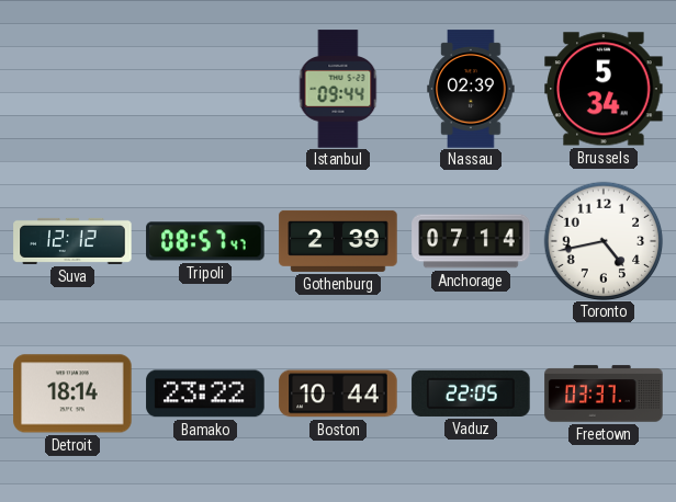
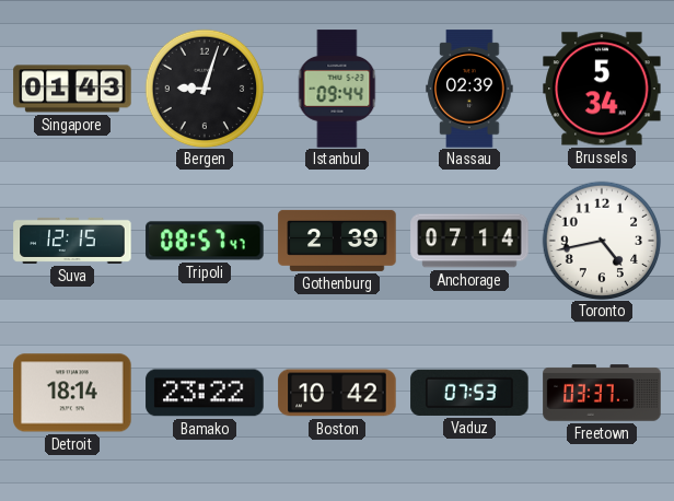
Singapore: none -> 01:43
Bergen: none -> 9:03
Suva: 12:12 -> 12:15
Boston: 10:44 -> 10:42
Vaduz: 22:05 -> 07:53
